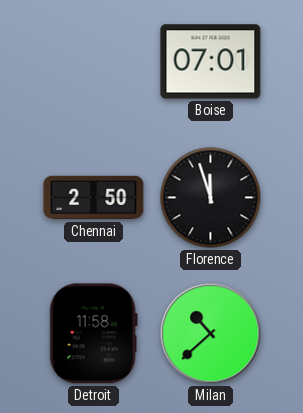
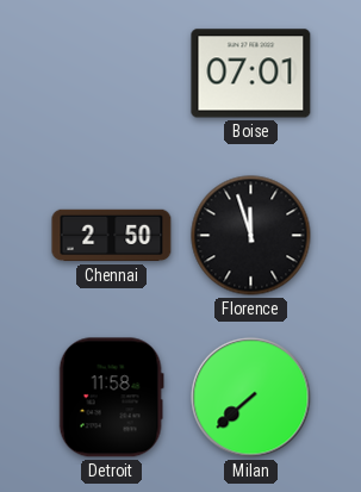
Milan: 10:38 -> 7:38
